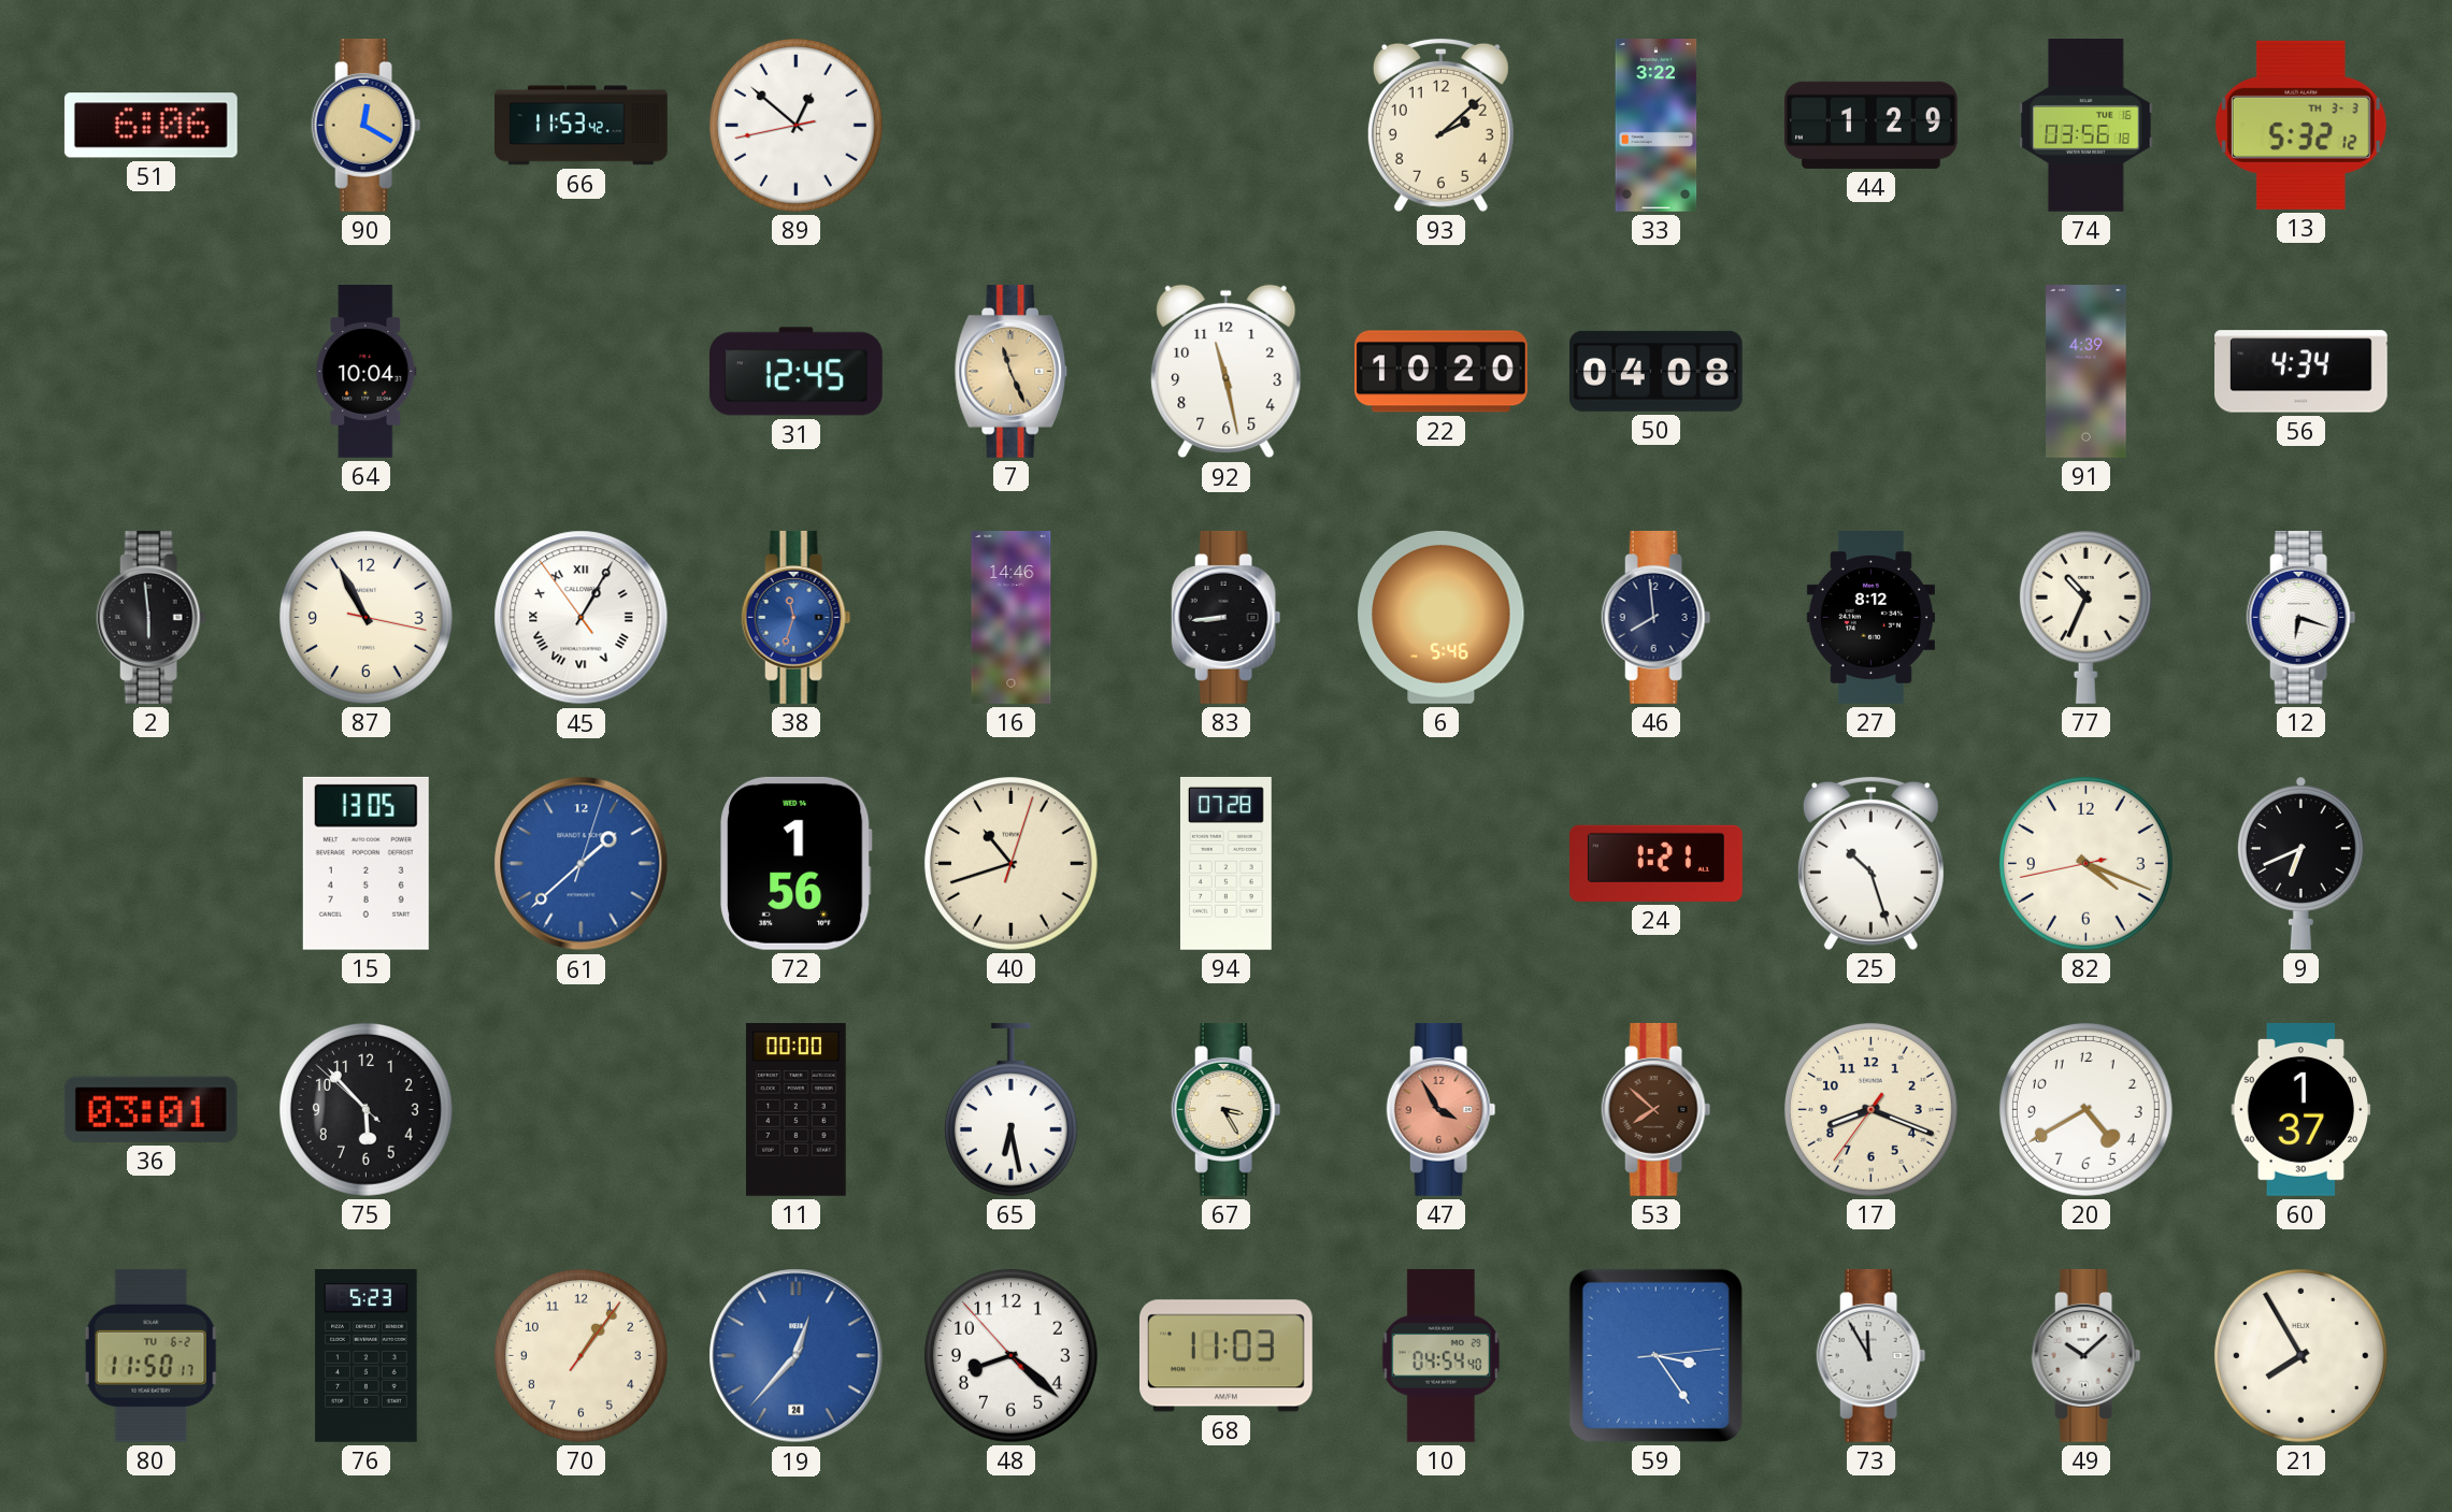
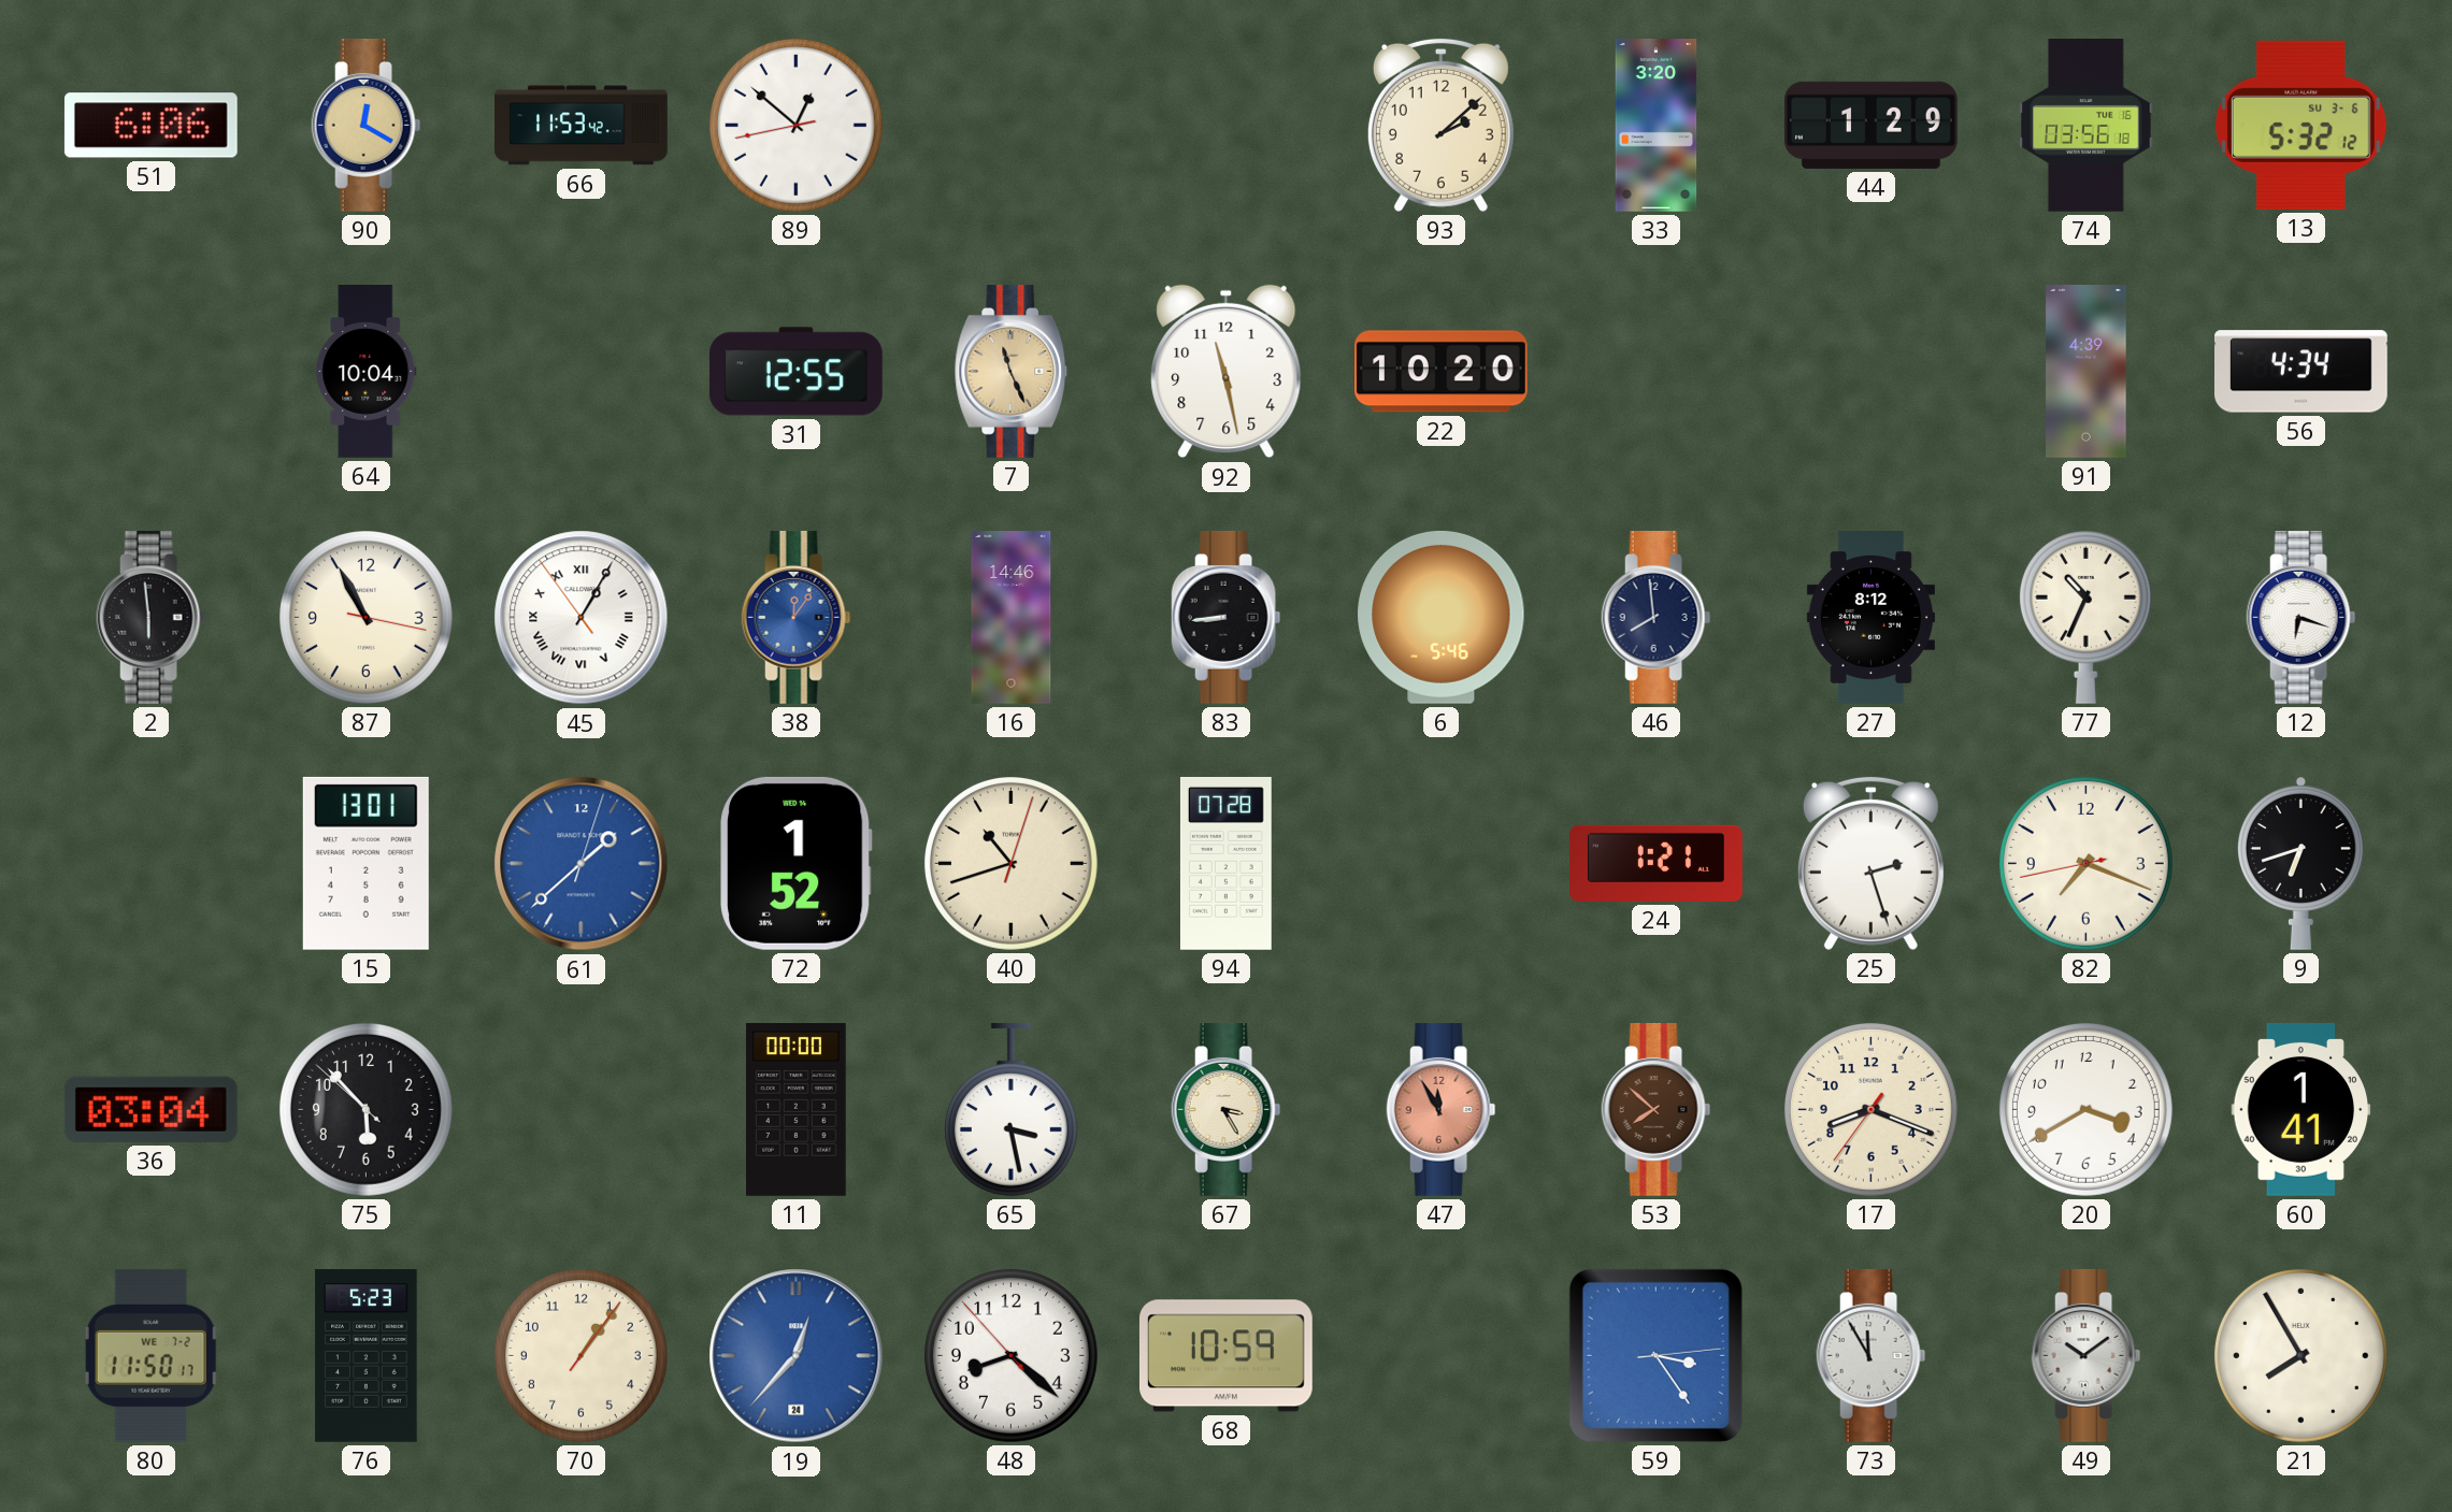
33: 3:22 -> 3:20
13 date: TH 3-3 -> SU 3-6
31: 12:45 -> 12:55
50: 04:08 -> none
38: 11:33 -> 12:06
15: 13:05 -> 13:01
72: 1:56 -> 1:52
25: 10:27 -> 2:27
82: 4:18 -> 7:18
9: 6:41 -> 6:42
36: 03:01 -> 03:04
65: 6:28 -> 3:28
47: 3:55 -> 11:55
20: 4:40 -> 3:40
60: 1:37 -> 1:41
80 date: TU 6-2 -> WE 7-2
68: 11:03 -> 10:59
10: 04:54 -> none
49: 10:08 -> 10:09
